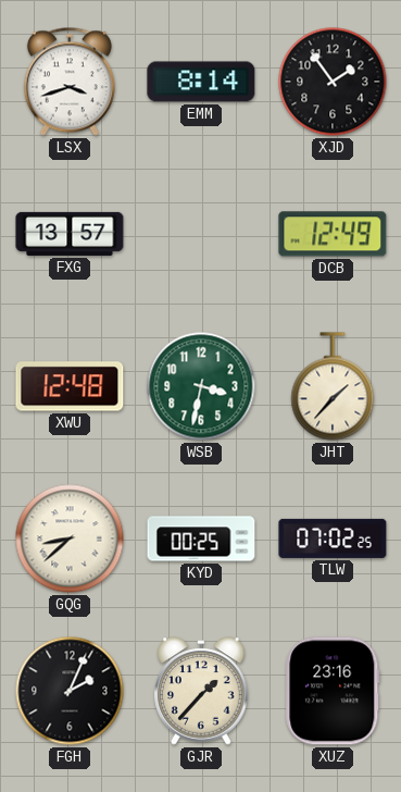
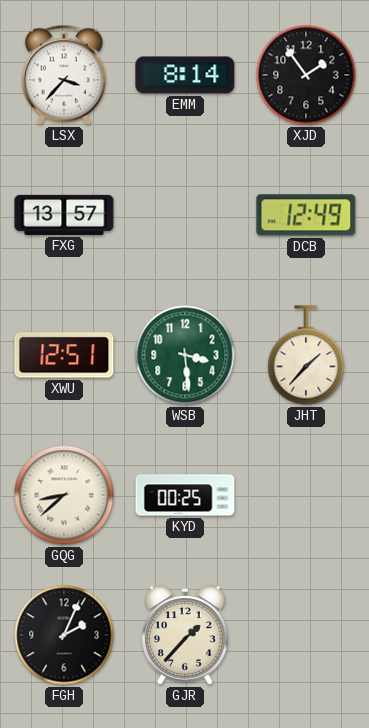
LSX: 3:42 -> 3:37
XWU: 12:48 -> 12:51
WSB: 3:32 -> 3:29
TLW: 07:02 -> none
XUZ: 23:16 -> none
